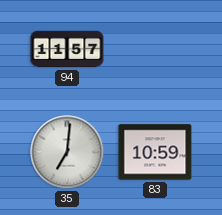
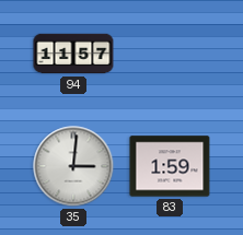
35: 7:01 -> 3:01
83: 10:59 -> 1:59
